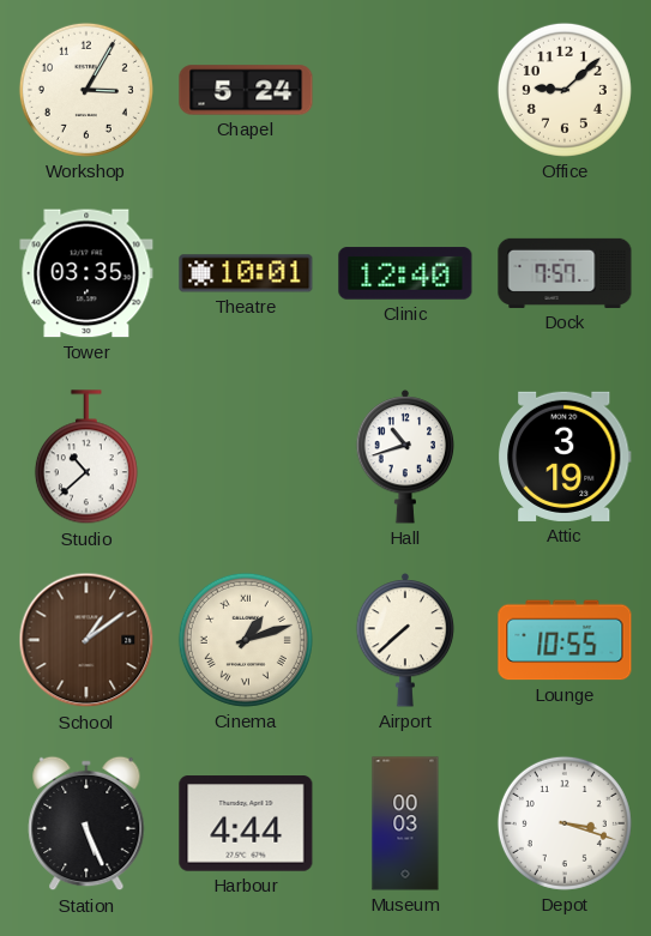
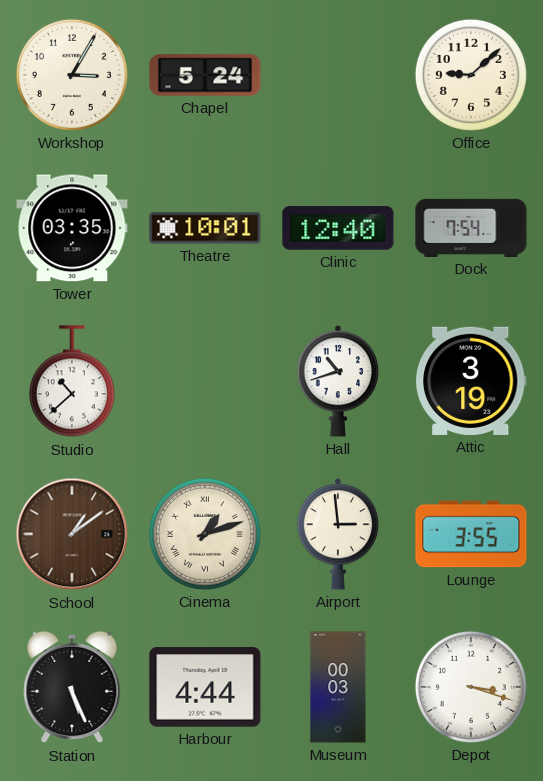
Dock: 7:57 -> 7:54
Airport: 7:38 -> 2:59
Lounge: 10:55 -> 3:55
